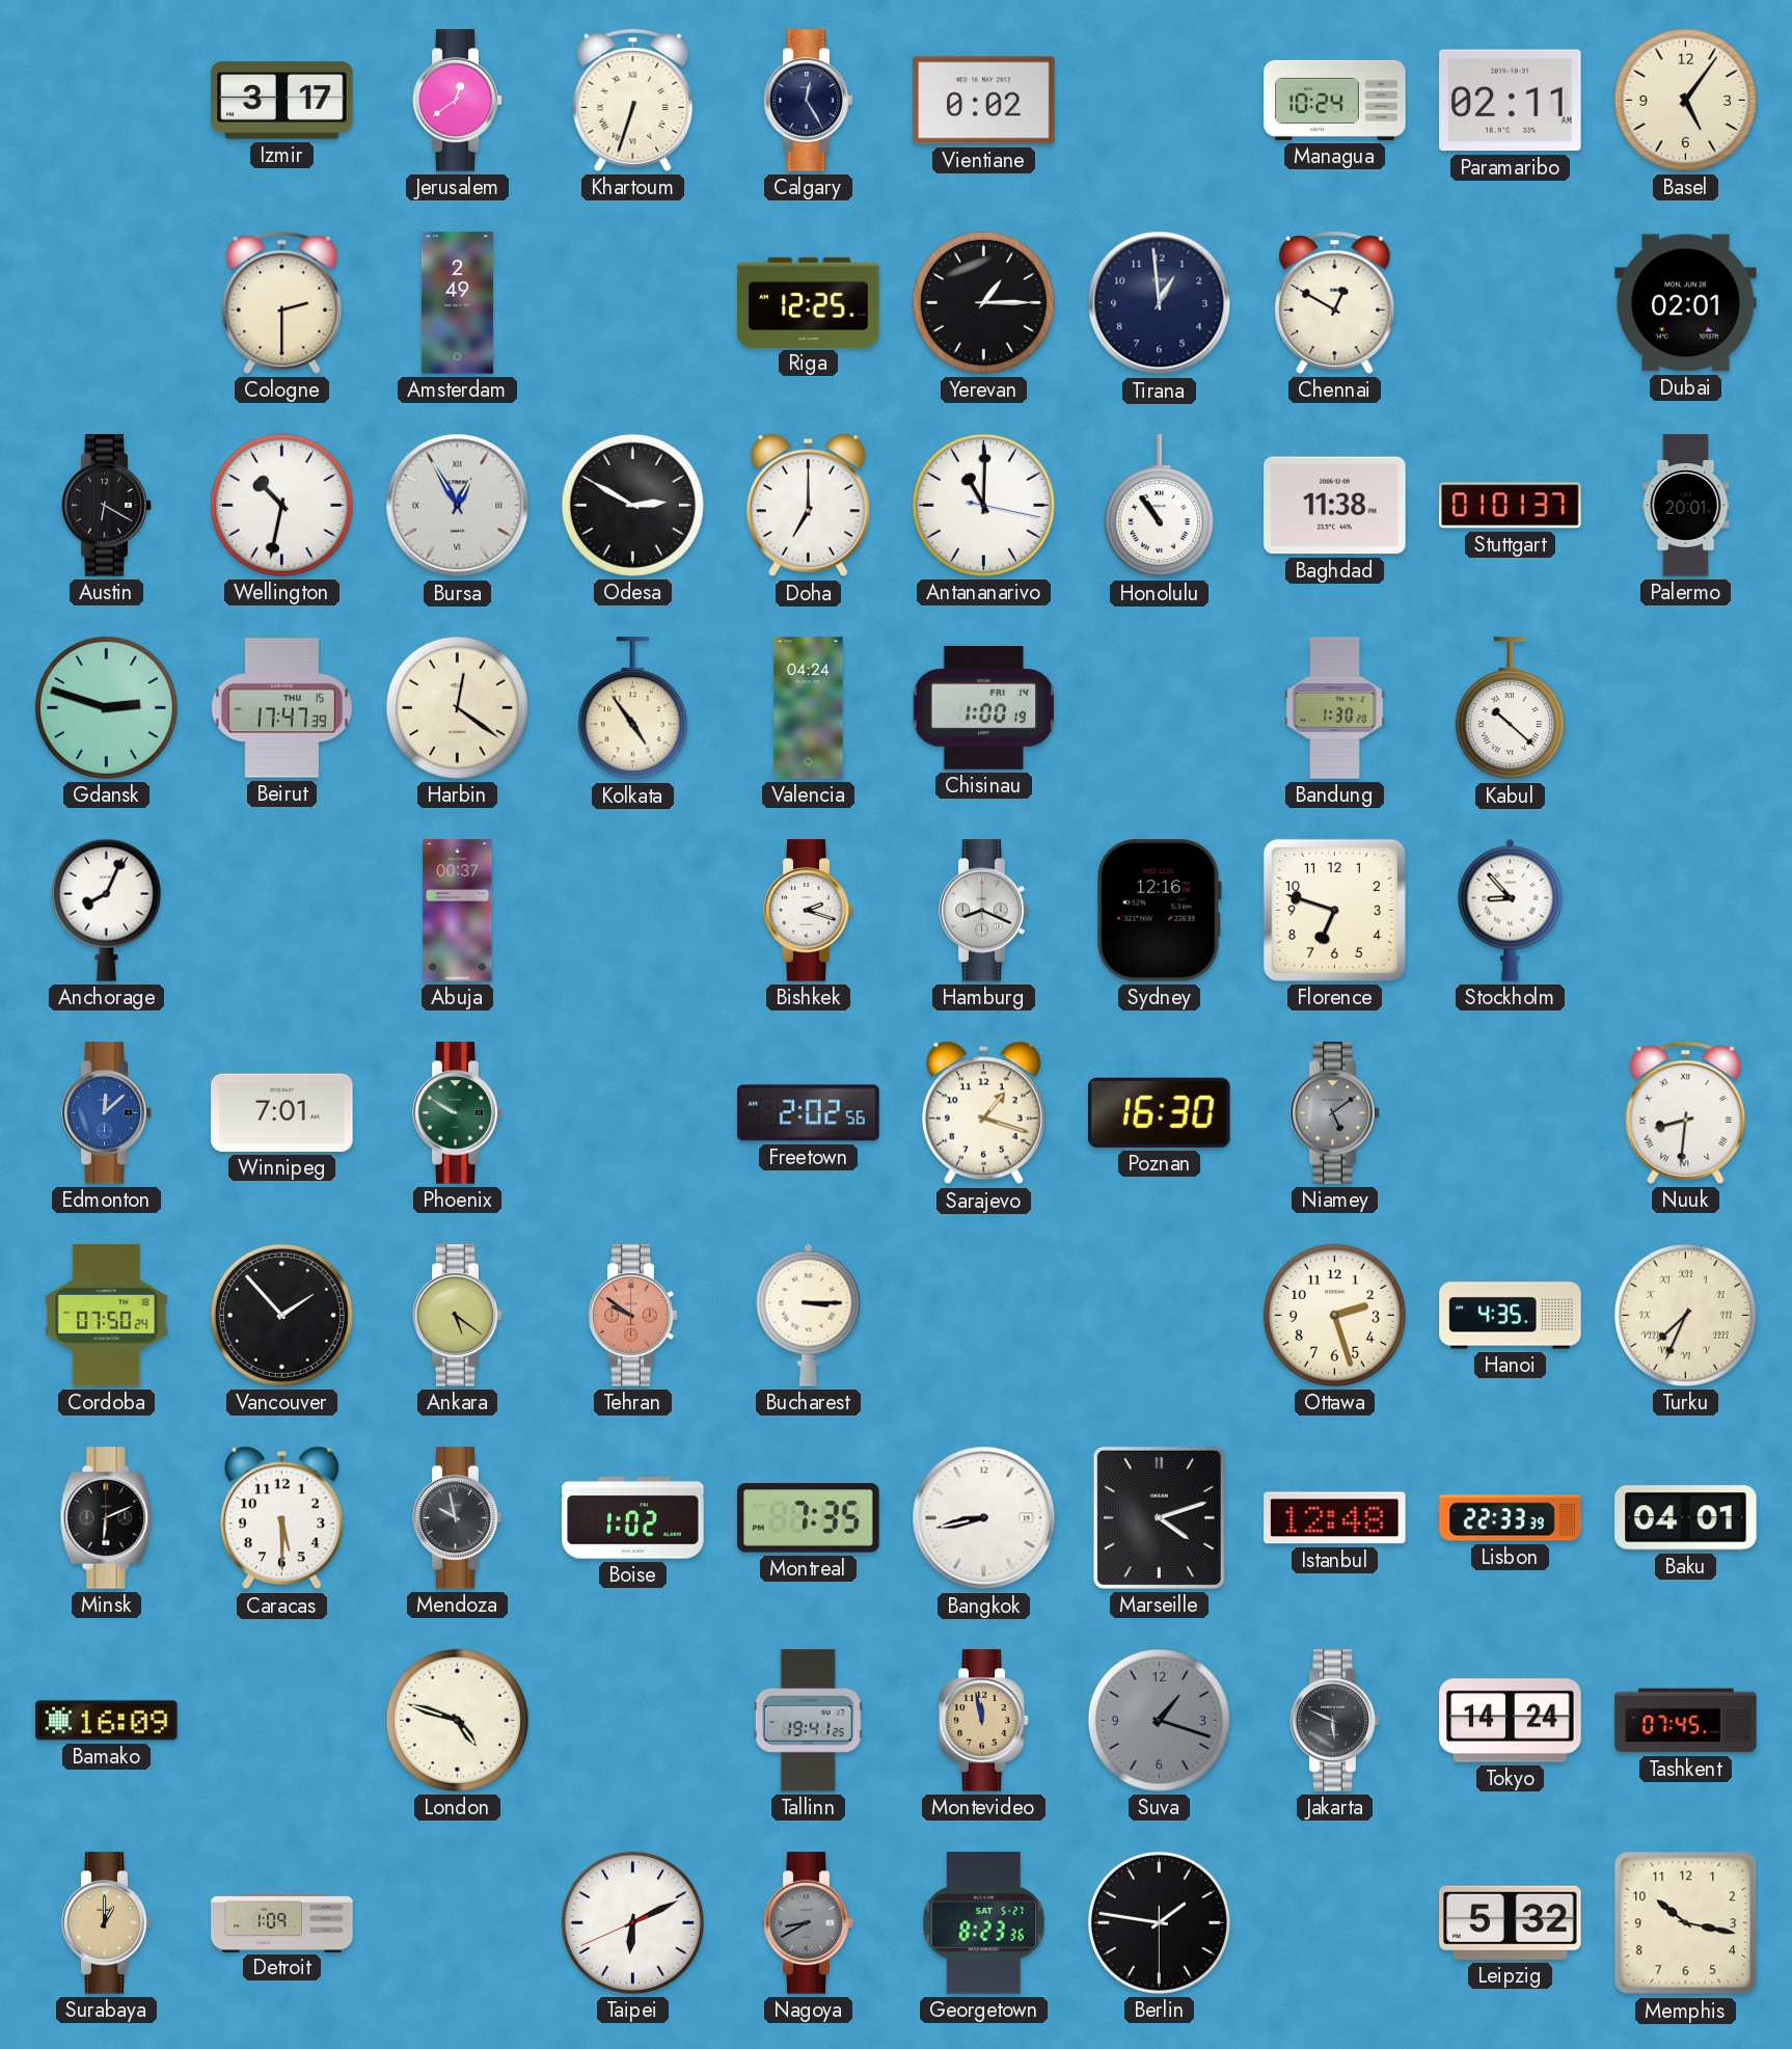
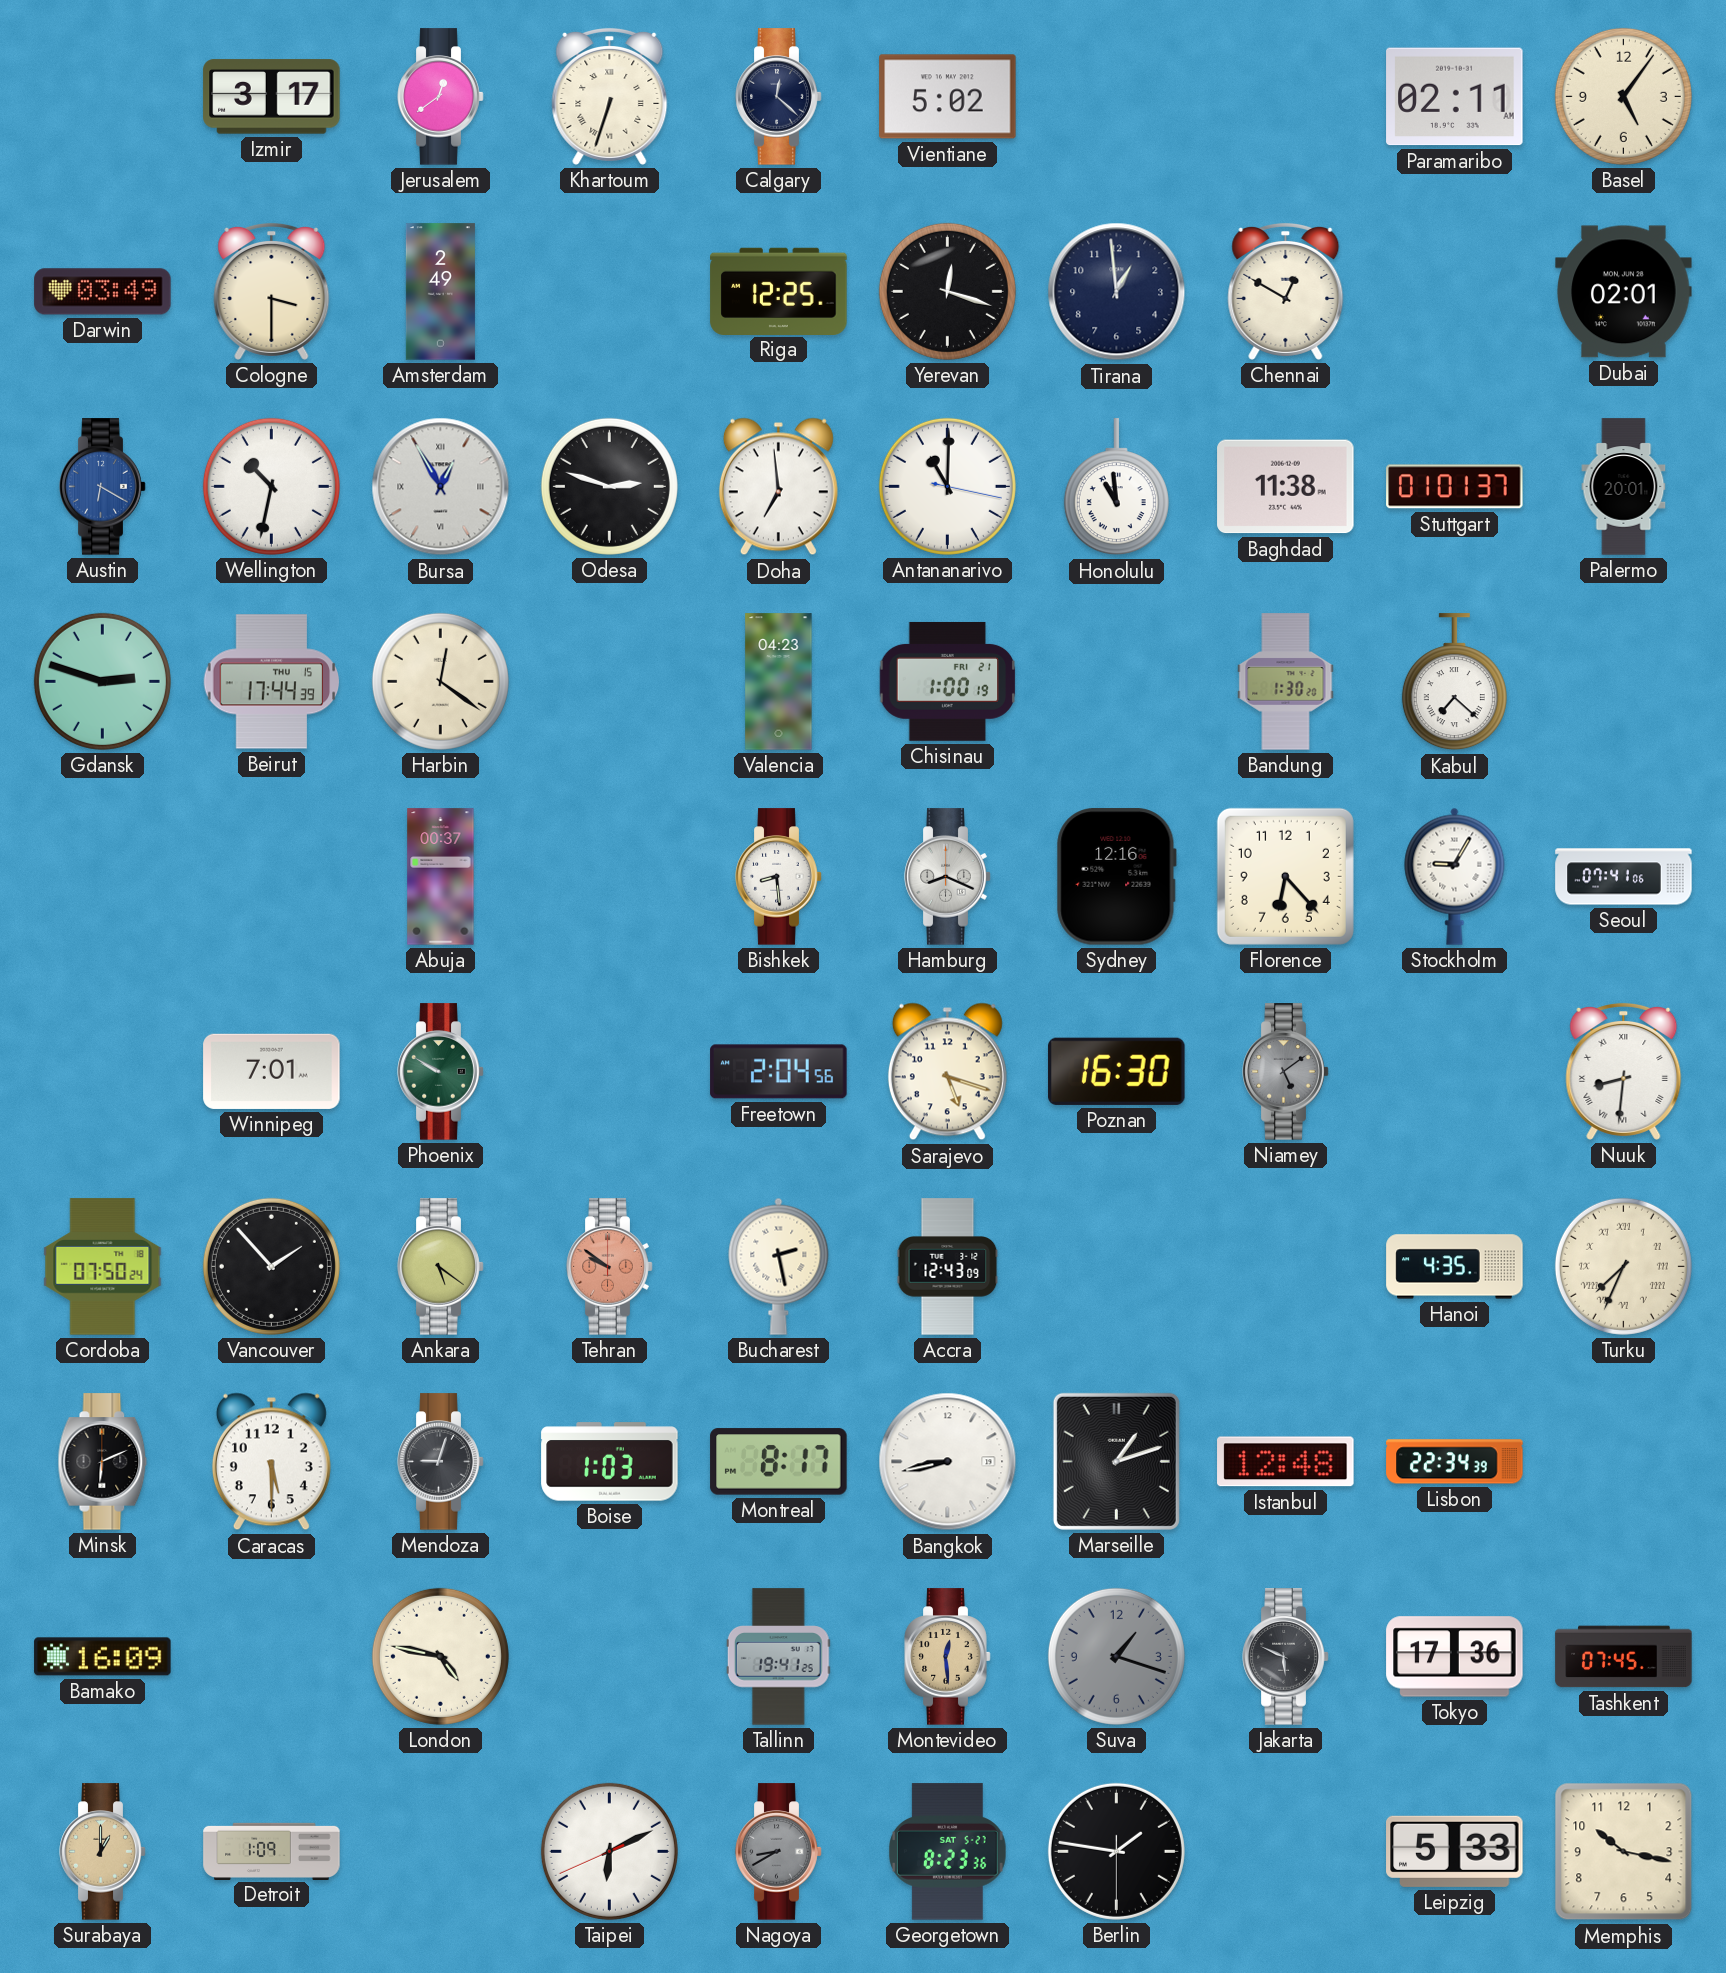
Calgary: 12:25 -> 12:22
Vientiane: 0:02 -> 5:02
Managua: 10:24 -> none
Darwin: none -> 03:49
Cologne: 2:30 -> 3:30
Yerevan: 1:15 -> 12:18
Austin dial: black -> blue
Odesa: 2:50 -> 2:48
Doha: 7:00 -> 6:59
Honolulu: 10:54 -> 10:59
Beirut: 17:47 -> 17:44
Kolkata: 4:54 -> none
Valencia: 04:24 -> 04:23
Chisinau date: FRI 14 -> FRI 21
Kabul: 10:22 -> 7:22
Anchorage: 8:04 -> none
Bishkek: 2:18 -> 8:29
Florence: 6:48 -> 6:23
Stockholm: 8:53 -> 9:05
Seoul: none -> 07:41
Edmonton: 12:08 -> none
Freetown: 2:02 -> 2:04
Sarajevo: 1:18 -> 5:18
Bucharest: 3:15 -> 2:28
Accra: none -> 12:43
Ottawa: 2:27 -> none
Mendoza: 9:58 -> 9:03
Boise: 1:02 -> 1:03
Montreal: 7:35 -> 8:17
Marseille: 4:12 -> 1:12
Lisbon: 22:33 -> 22:34
Baku: 04:01 -> none
London: 4:48 -> 4:47
Montevideo: 11:58 -> 12:29
Tokyo: 14:24 -> 17:36
Leipzig: 5:32 -> 5:33
